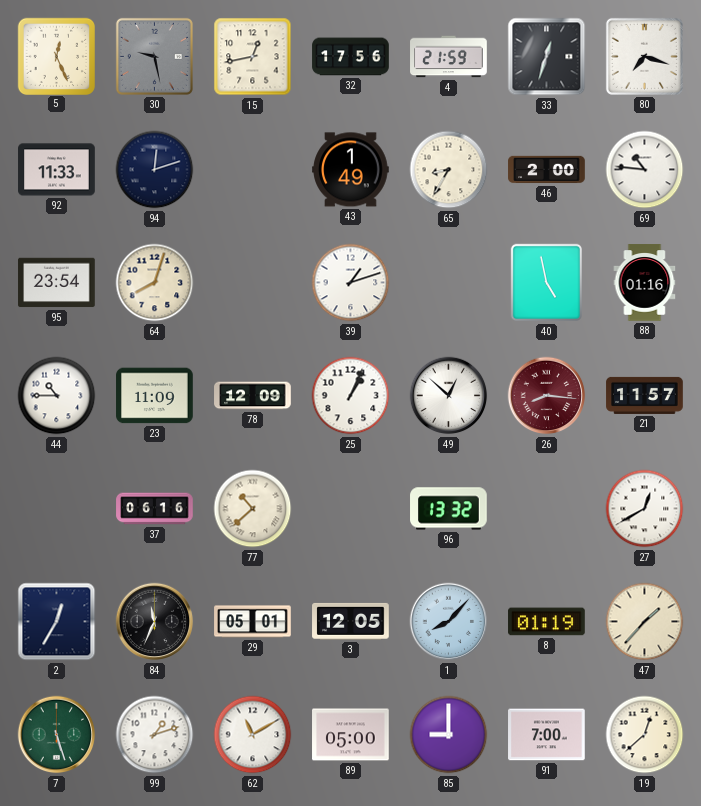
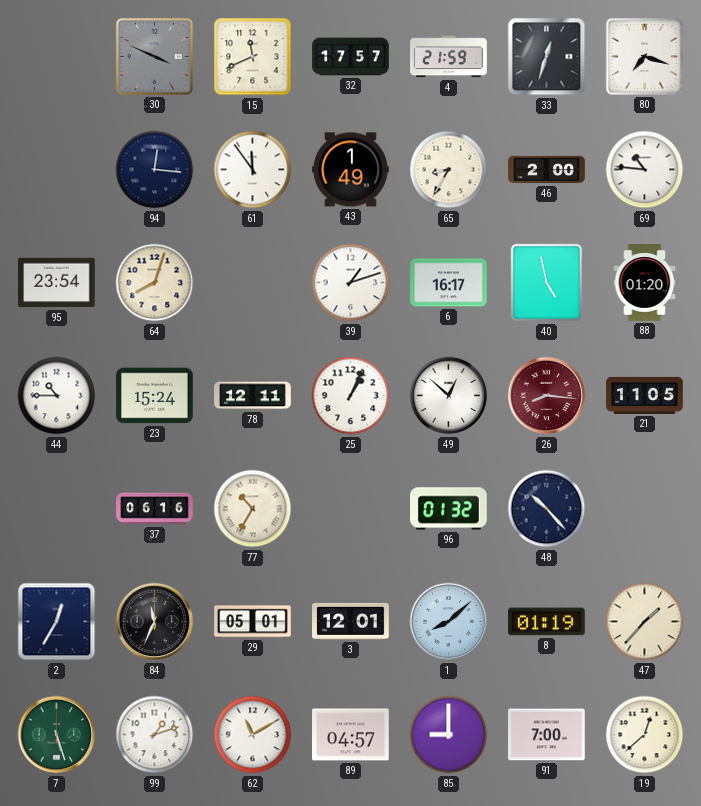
5: 12:26 -> none
30: 9:28 -> 3:49
15: 12:43 -> 11:41
32: 17:56 -> 17:57
92: 11:33 -> none
94: 12:12 -> 12:16
61: none -> 11:54
6: none -> 16:17
88: 01:16 -> 01:20
23: 11:09 -> 15:24
78: 12:09 -> 12:11
21: 11:57 -> 11:05
77: 10:38 -> 10:35
96: 13:32 -> 01:32
48: none -> 10:23
27: 12:40 -> none
3: 12:05 -> 12:01
1: 8:07 -> 8:08
89: 05:00 -> 04:57
